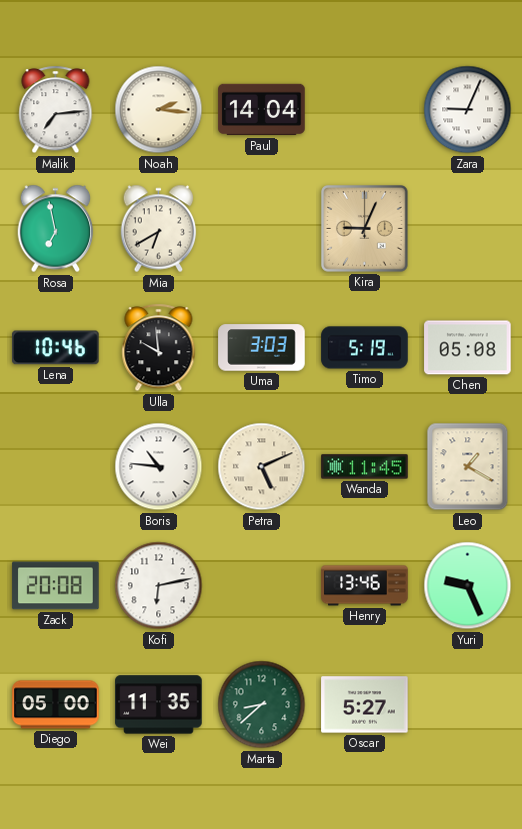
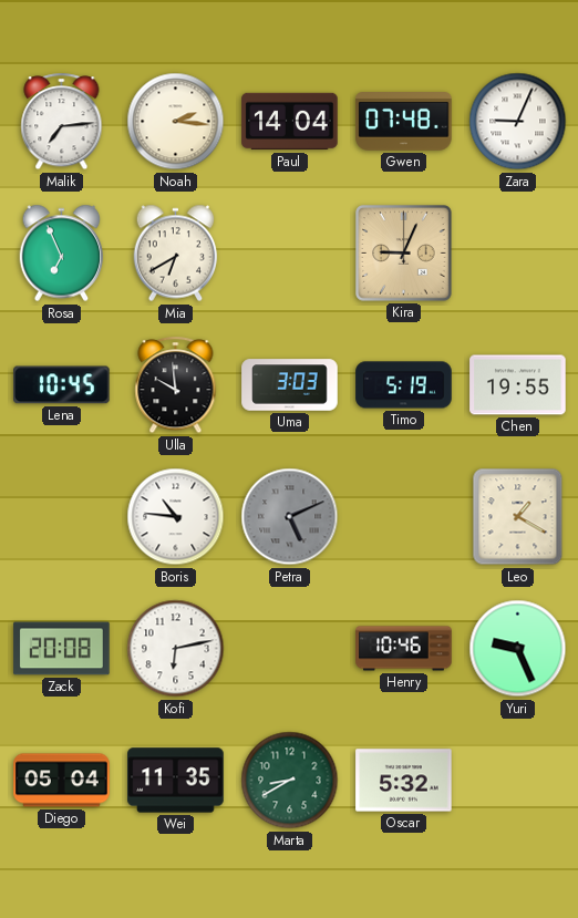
Gwen: none -> 07:48
Rosa: 6:58 -> 6:56
Lena: 10:46 -> 10:45
Chen: 05:08 -> 19:55
Petra dial: cream -> grey
Wanda: 11:45 -> none
Henry: 13:46 -> 10:46
Diego: 05:00 -> 05:04
Marta: 8:38 -> 8:40
Oscar: 5:27 -> 5:32
